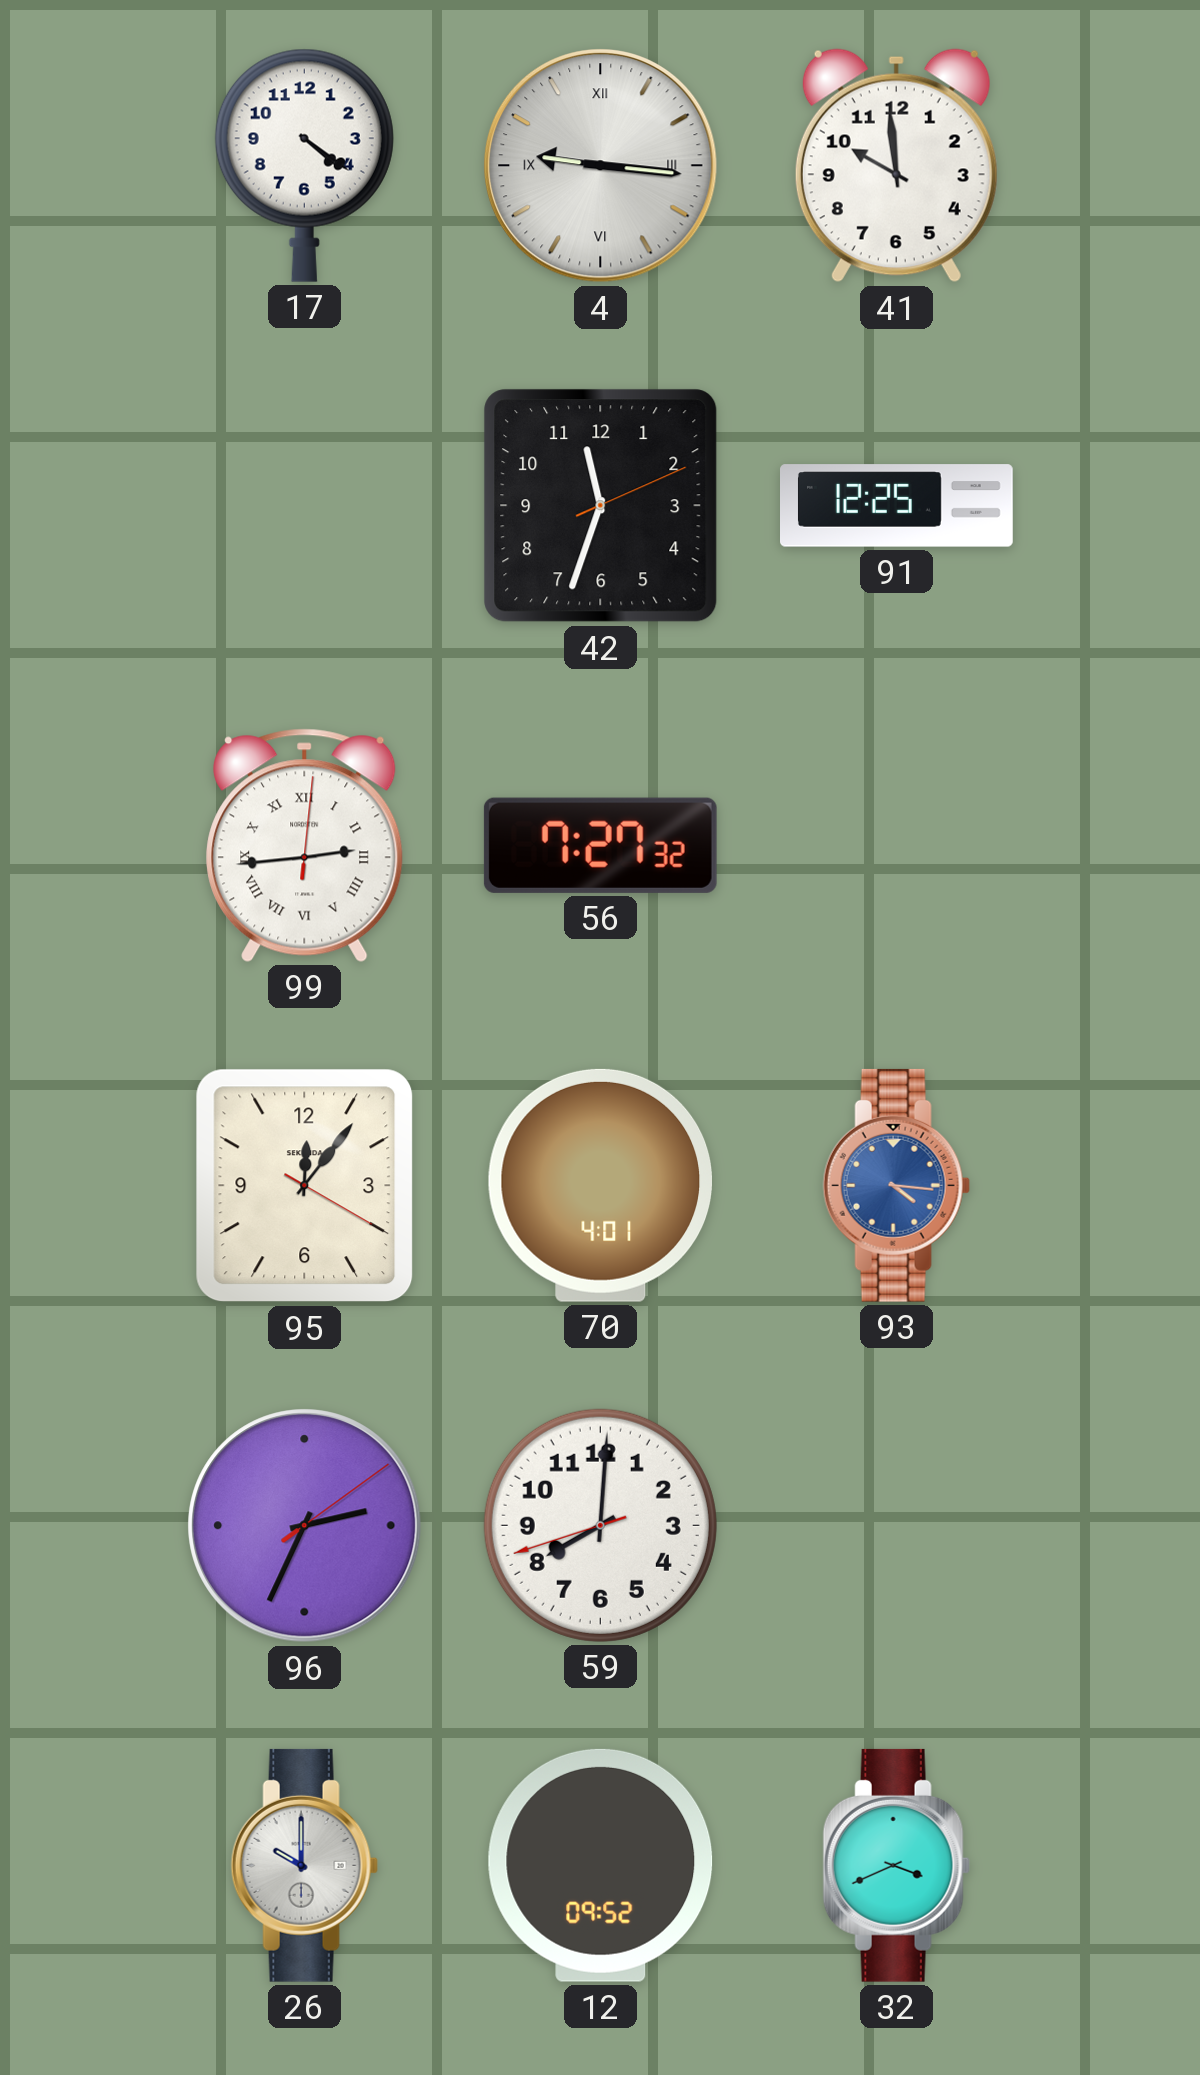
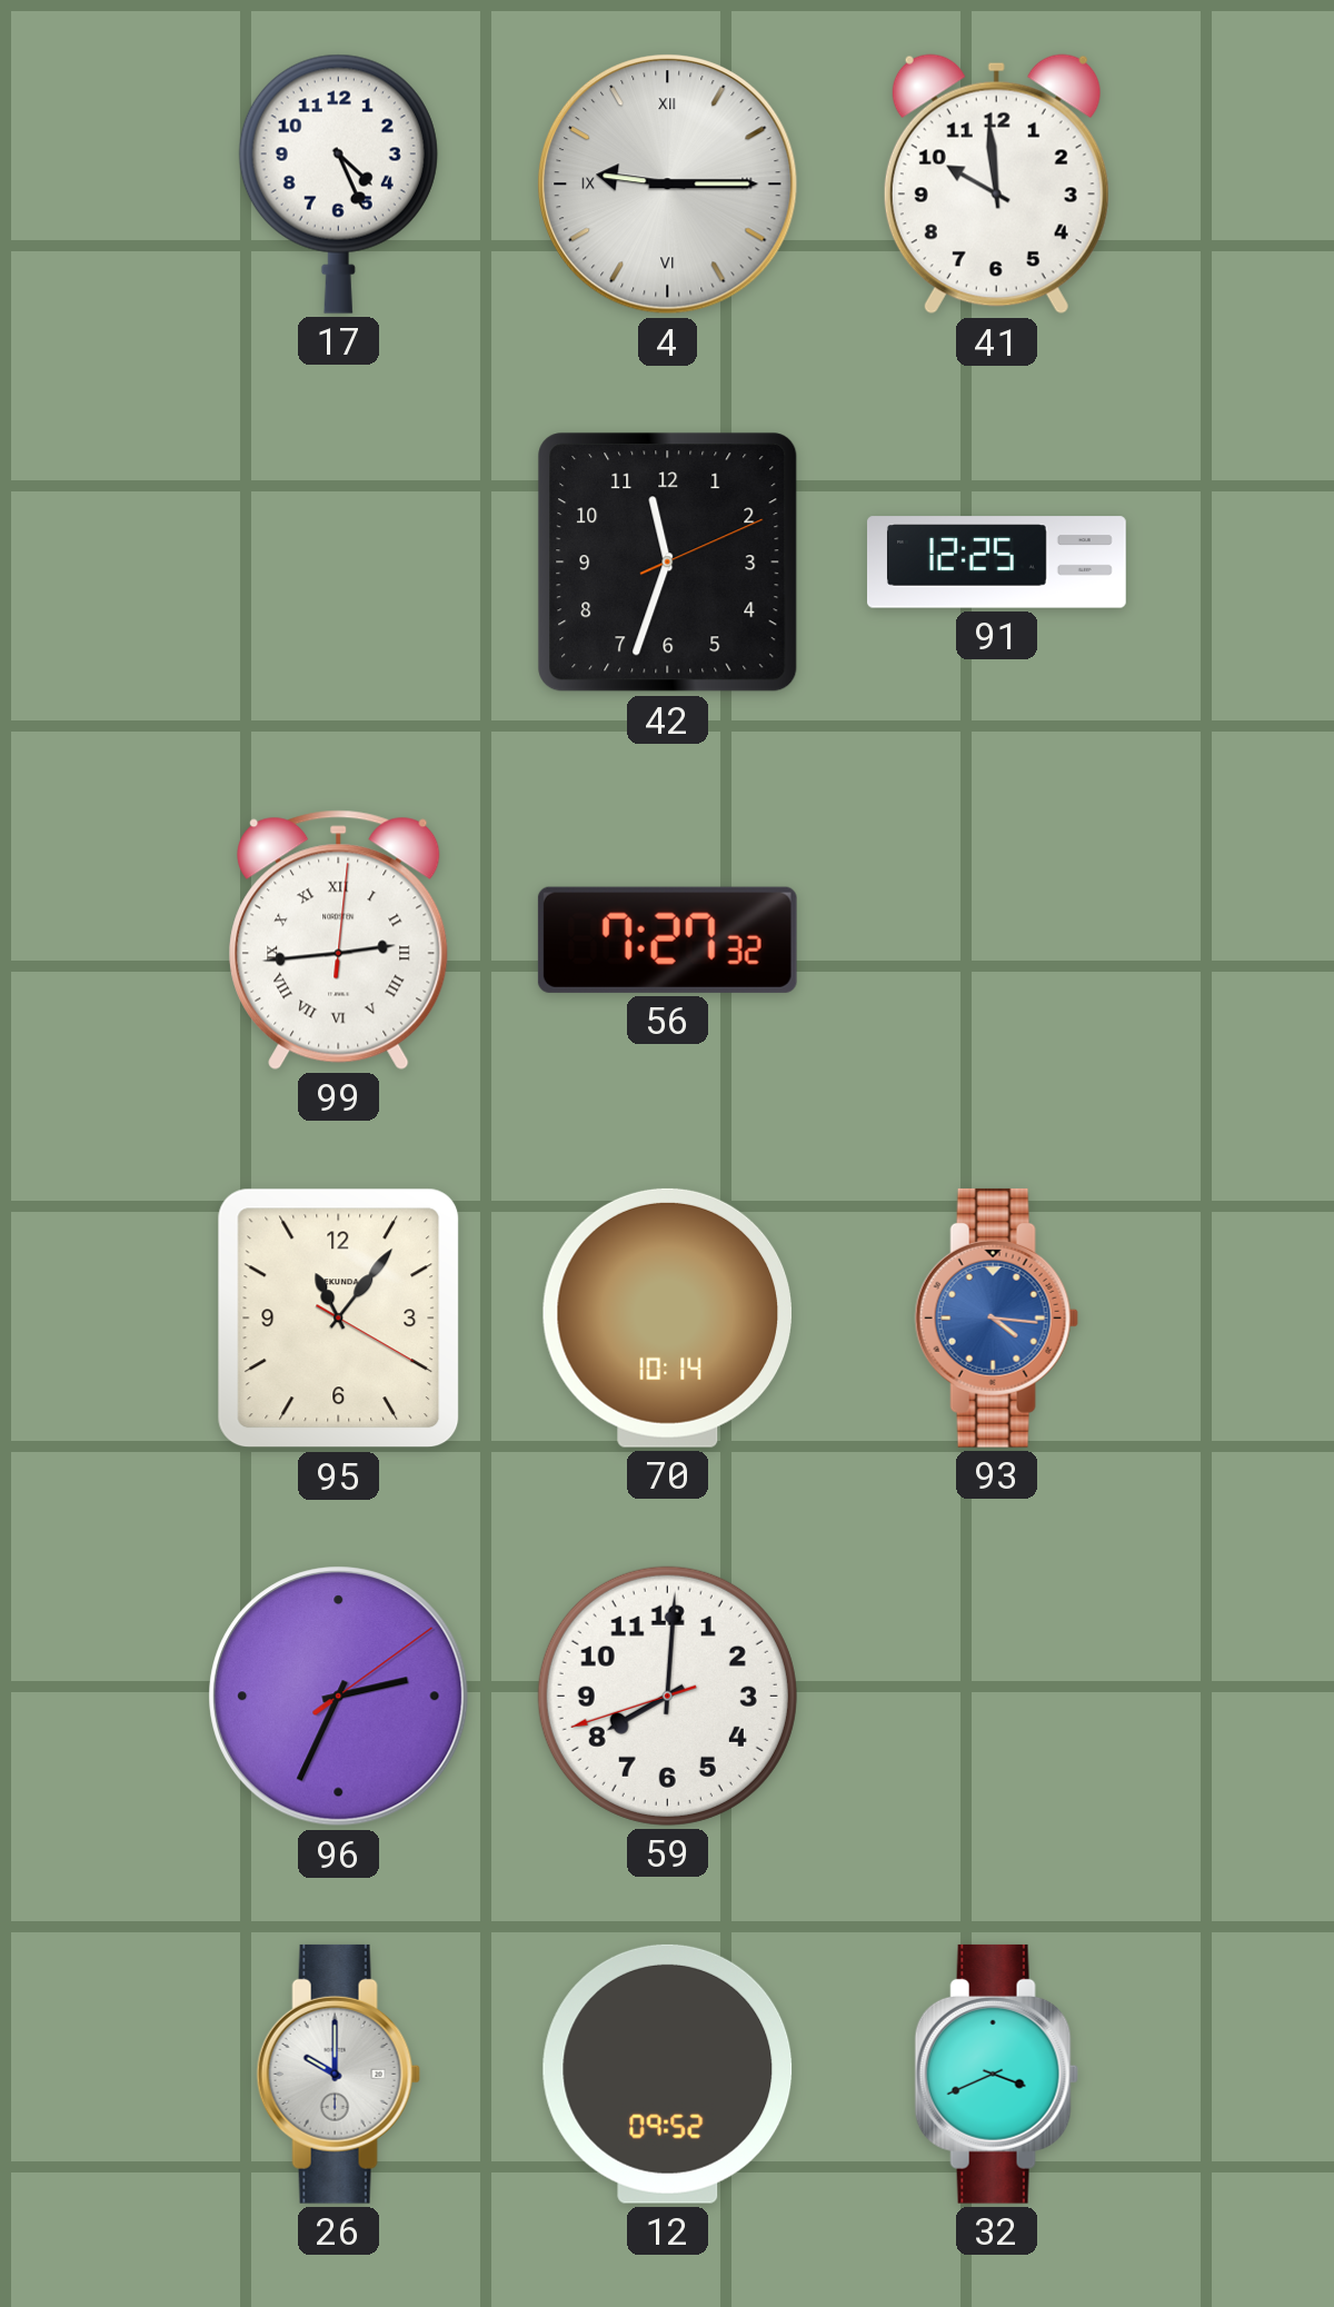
17: 4:21 -> 4:26
4: 9:16 -> 9:15
95: 12:06 -> 11:06
70: 4:01 -> 10:14
